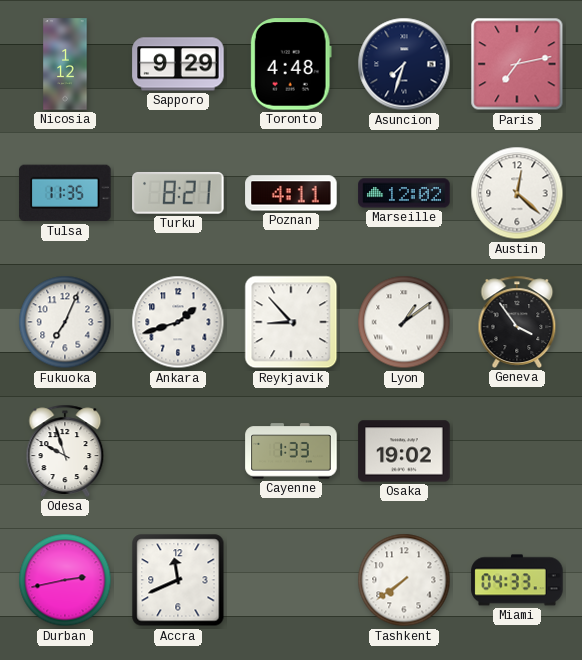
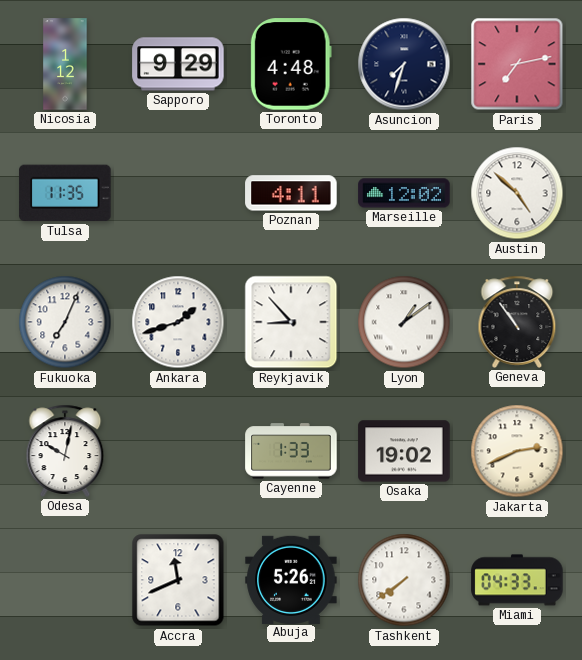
Turku: 8:21 -> none
Austin: 12:22 -> 4:52
Geneva: 3:54 -> 10:54
Odesa: 9:57 -> 10:02
Jakarta: none -> 2:41
Durban: 2:43 -> none
Abuja: none -> 5:26
